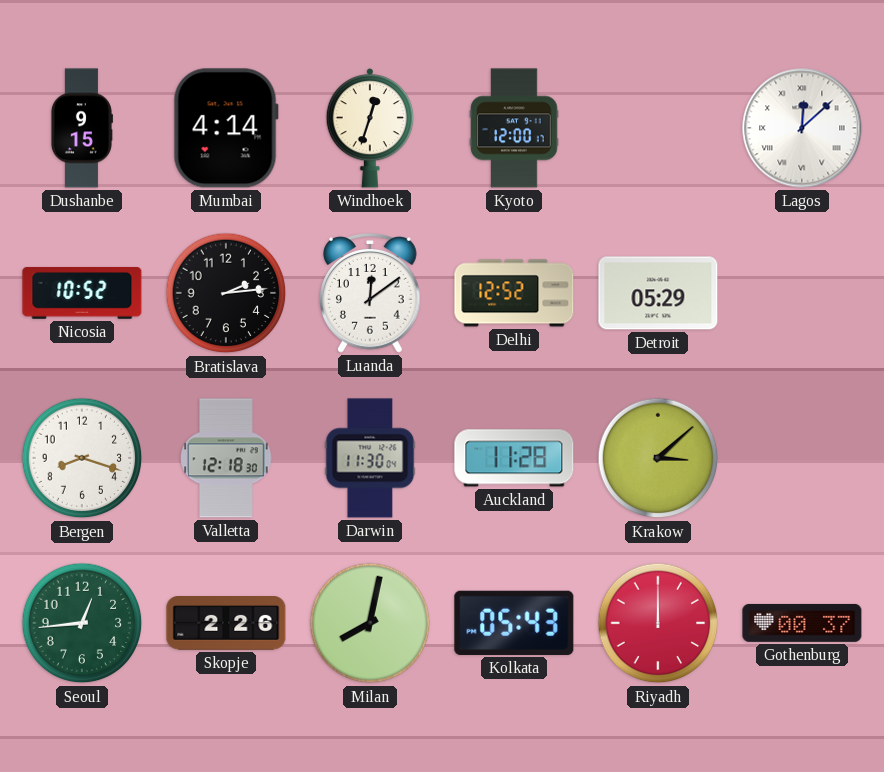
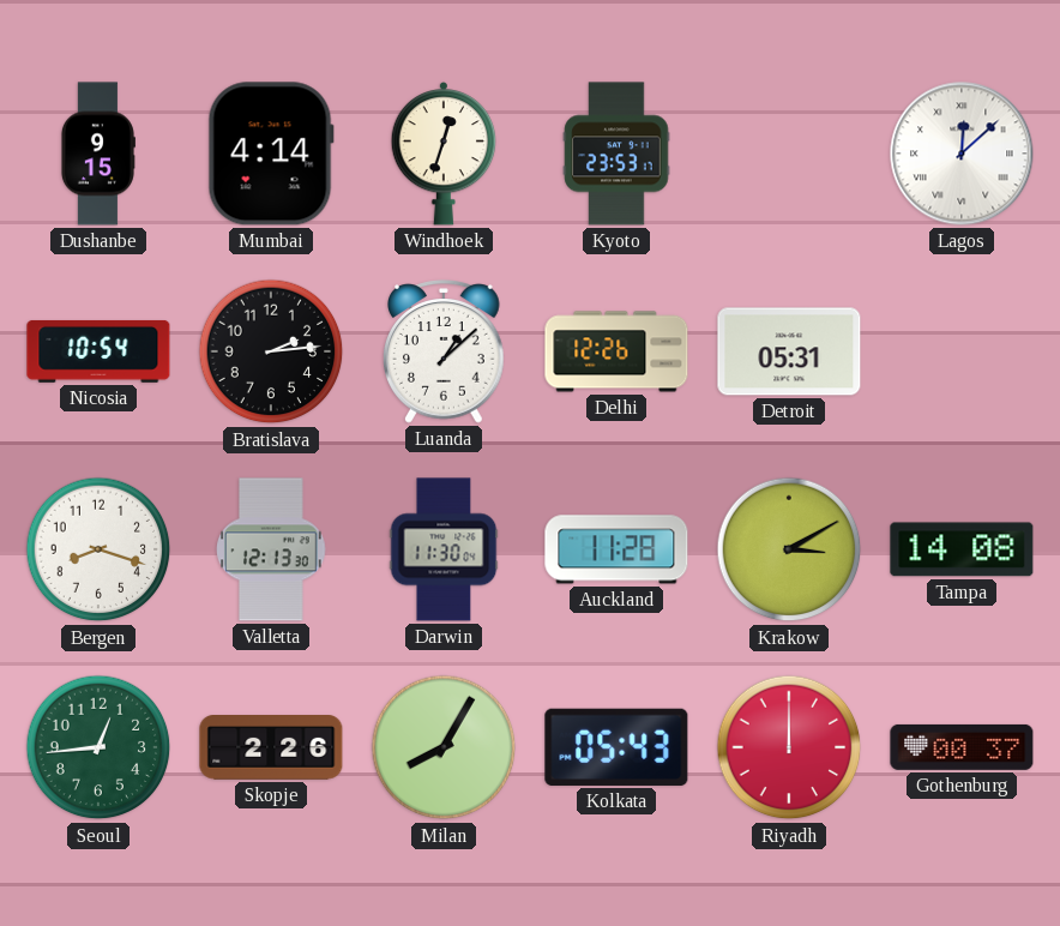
Kyoto: 12:00 -> 23:53
Nicosia: 10:52 -> 10:54
Luanda: 12:09 -> 1:08
Delhi: 12:52 -> 12:26
Detroit: 05:29 -> 05:31
Valletta: 12:18 -> 12:13
Krakow: 3:08 -> 3:10
Tampa: none -> 14:08
Milan: 8:02 -> 8:05
